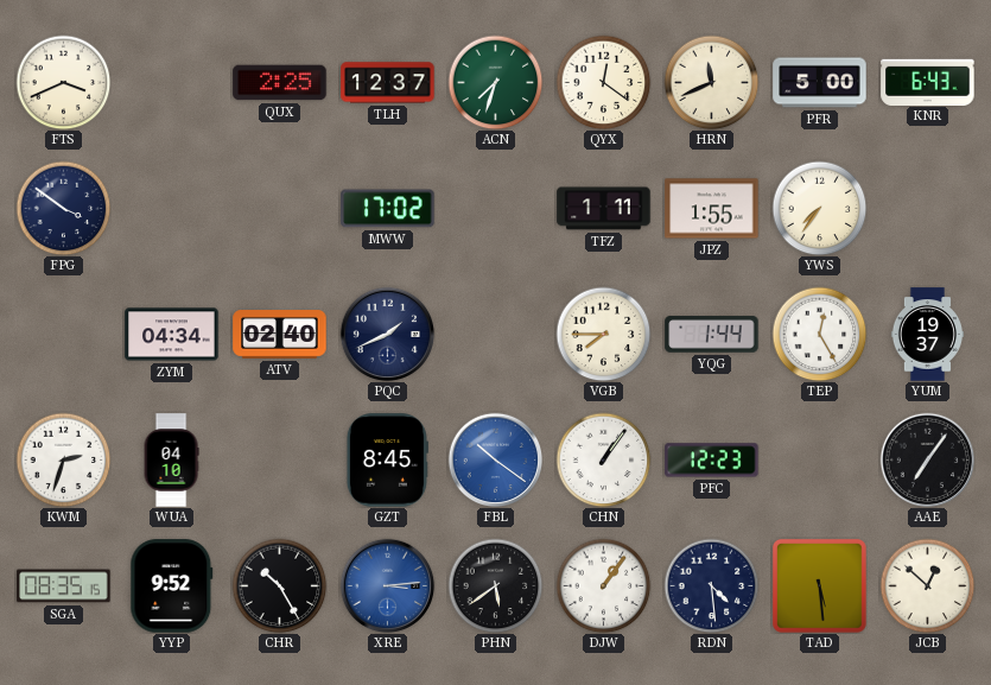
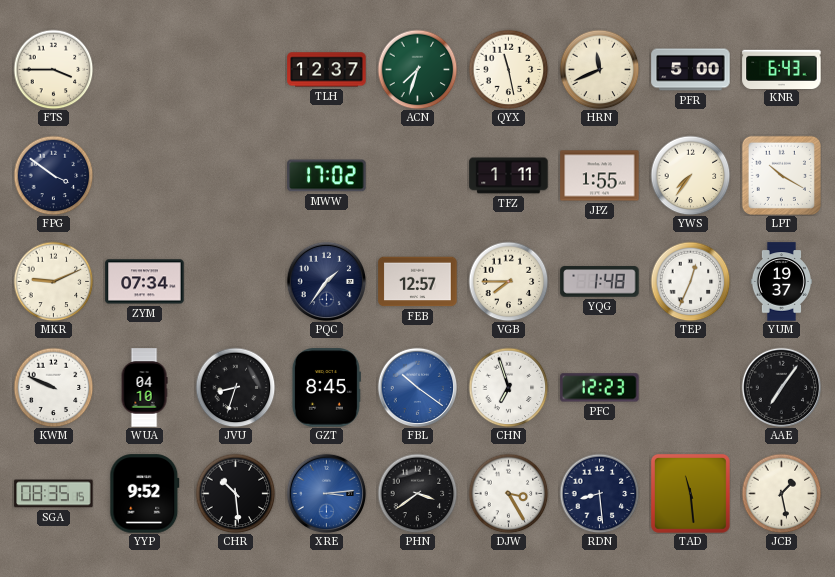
FTS: 3:41 -> 3:45
QUX: 2:25 -> none
QYX: 12:21 -> 11:28
LPT: none -> 10:20
MKR: none -> 9:11
ZYM: 04:34 -> 07:34
ATV: 02:40 -> none
PQC: 1:41 -> 1:36
FEB: none -> 12:57
YQG: 1:44 -> 1:48
TEP: 12:25 -> 12:34
KWM: 2:33 -> 9:49
JVU: none -> 8:33
CHN: 1:06 -> 6:57
CHR: 10:25 -> 10:29
PHN: 5:39 -> 3:39
DJW: 1:06 -> 3:25
RDN: 4:29 -> 8:29
TAD: 5:29 -> 11:29
JCB: 12:52 -> 1:28
